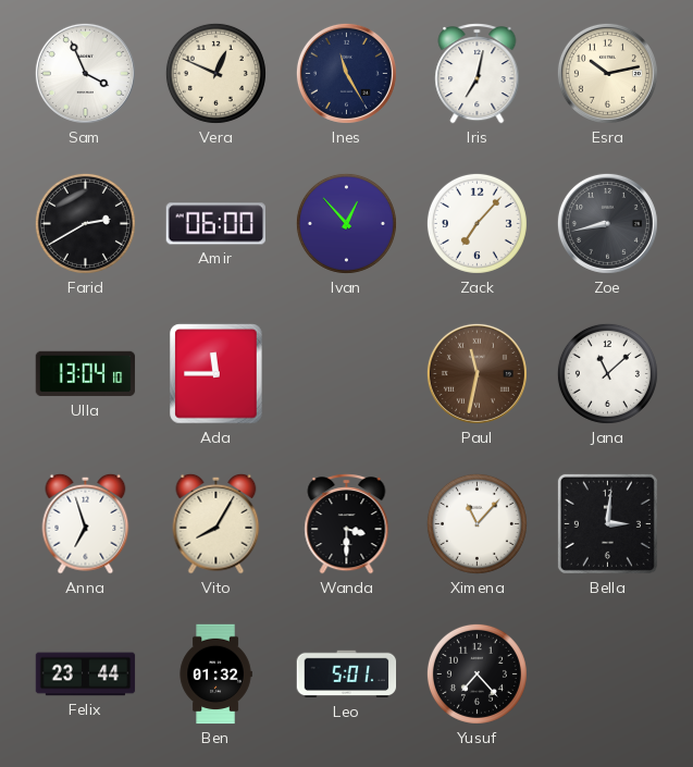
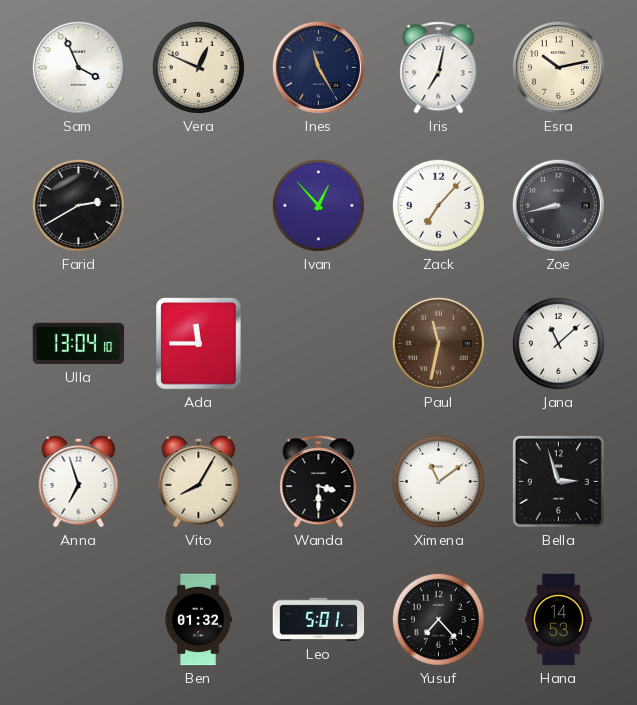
Amir: 06:00 -> none
Ximena: 11:07 -> 11:09
Bella: 3:01 -> 2:57
Felix: 23:44 -> none
Hana: none -> 14:53
